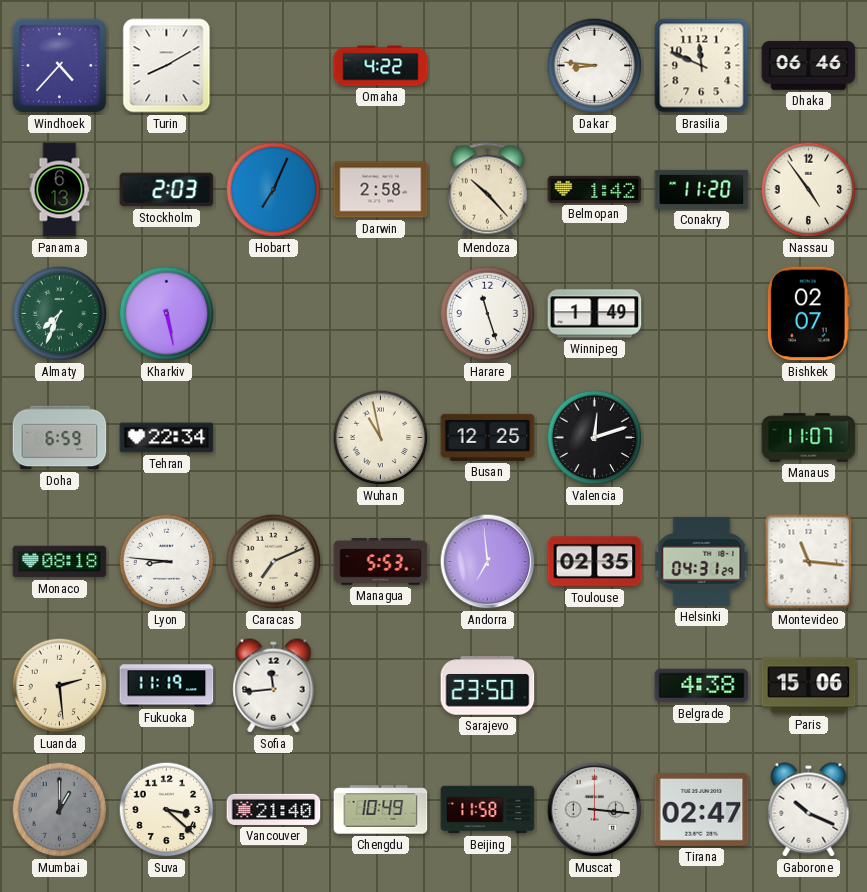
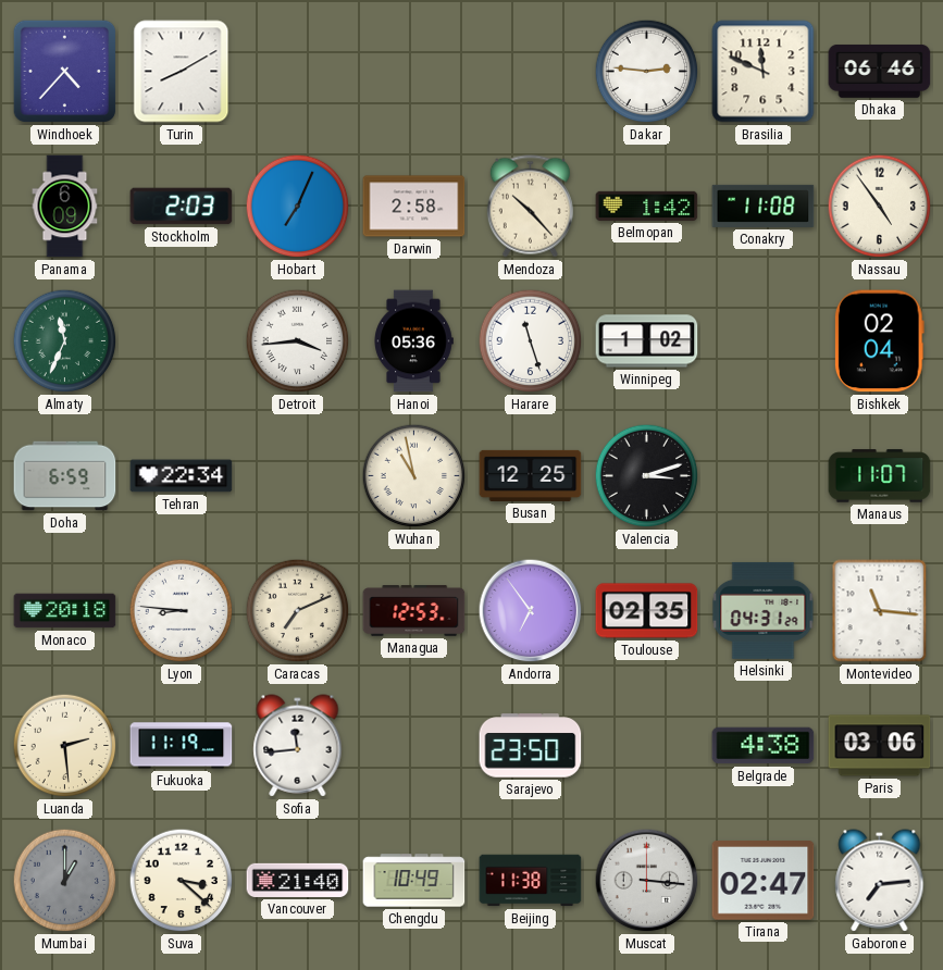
Omaha: 4:22 -> none
Dakar: 8:46 -> 2:46
Panama: 6:13 -> 6:09
Conakry: 11:20 -> 11:08
Almaty: 7:34 -> 11:34
Kharkiv: 5:28 -> none
Detroit: none -> 3:44
Hanoi: none -> 05:36
Winnipeg: 1:49 -> 1:02
Bishkek: 02:07 -> 02:04
Valencia: 12:12 -> 3:12
Monaco: 08:18 -> 20:18
Managua: 5:53 -> 12:53
Andorra: 6:59 -> 6:54
Paris: 15:06 -> 03:06
Beijing: 11:58 -> 11:38
Gaborone: 10:19 -> 7:14
